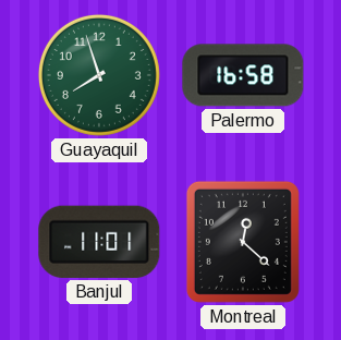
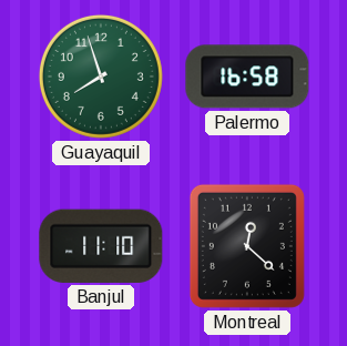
Banjul: 11:01 -> 11:10
